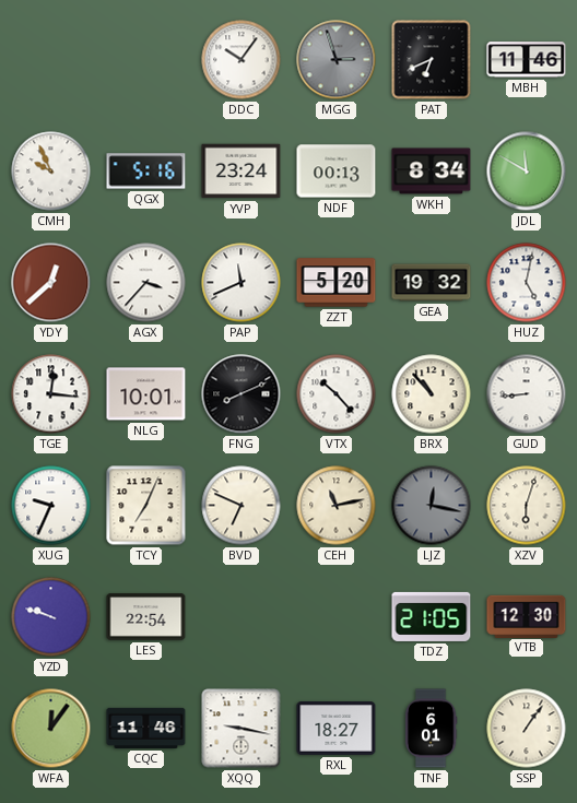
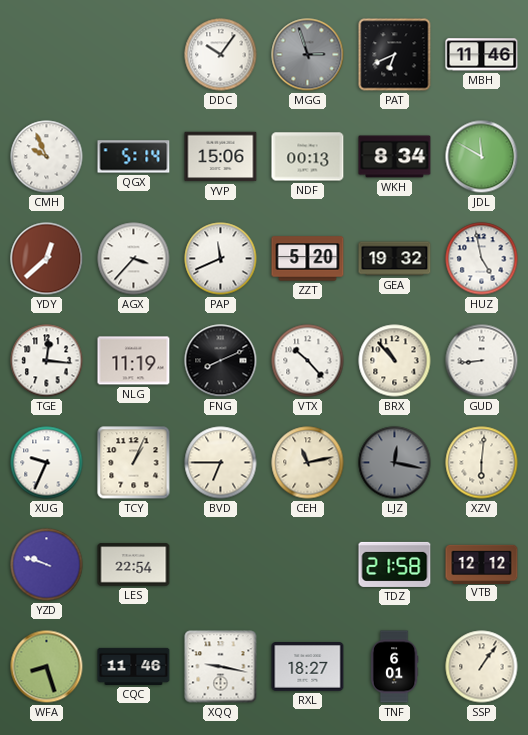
QGX: 5:16 -> 5:14
YVP: 23:24 -> 15:06
HUZ: 5:02 -> 4:58
NLG: 10:01 -> 11:19
TCY: 7:04 -> 1:04
BVD: 6:49 -> 6:45
XZV: 6:03 -> 6:01
TDZ: 21:05 -> 21:58
VTB: 12:30 -> 12:12
WFA: 12:06 -> 8:27
